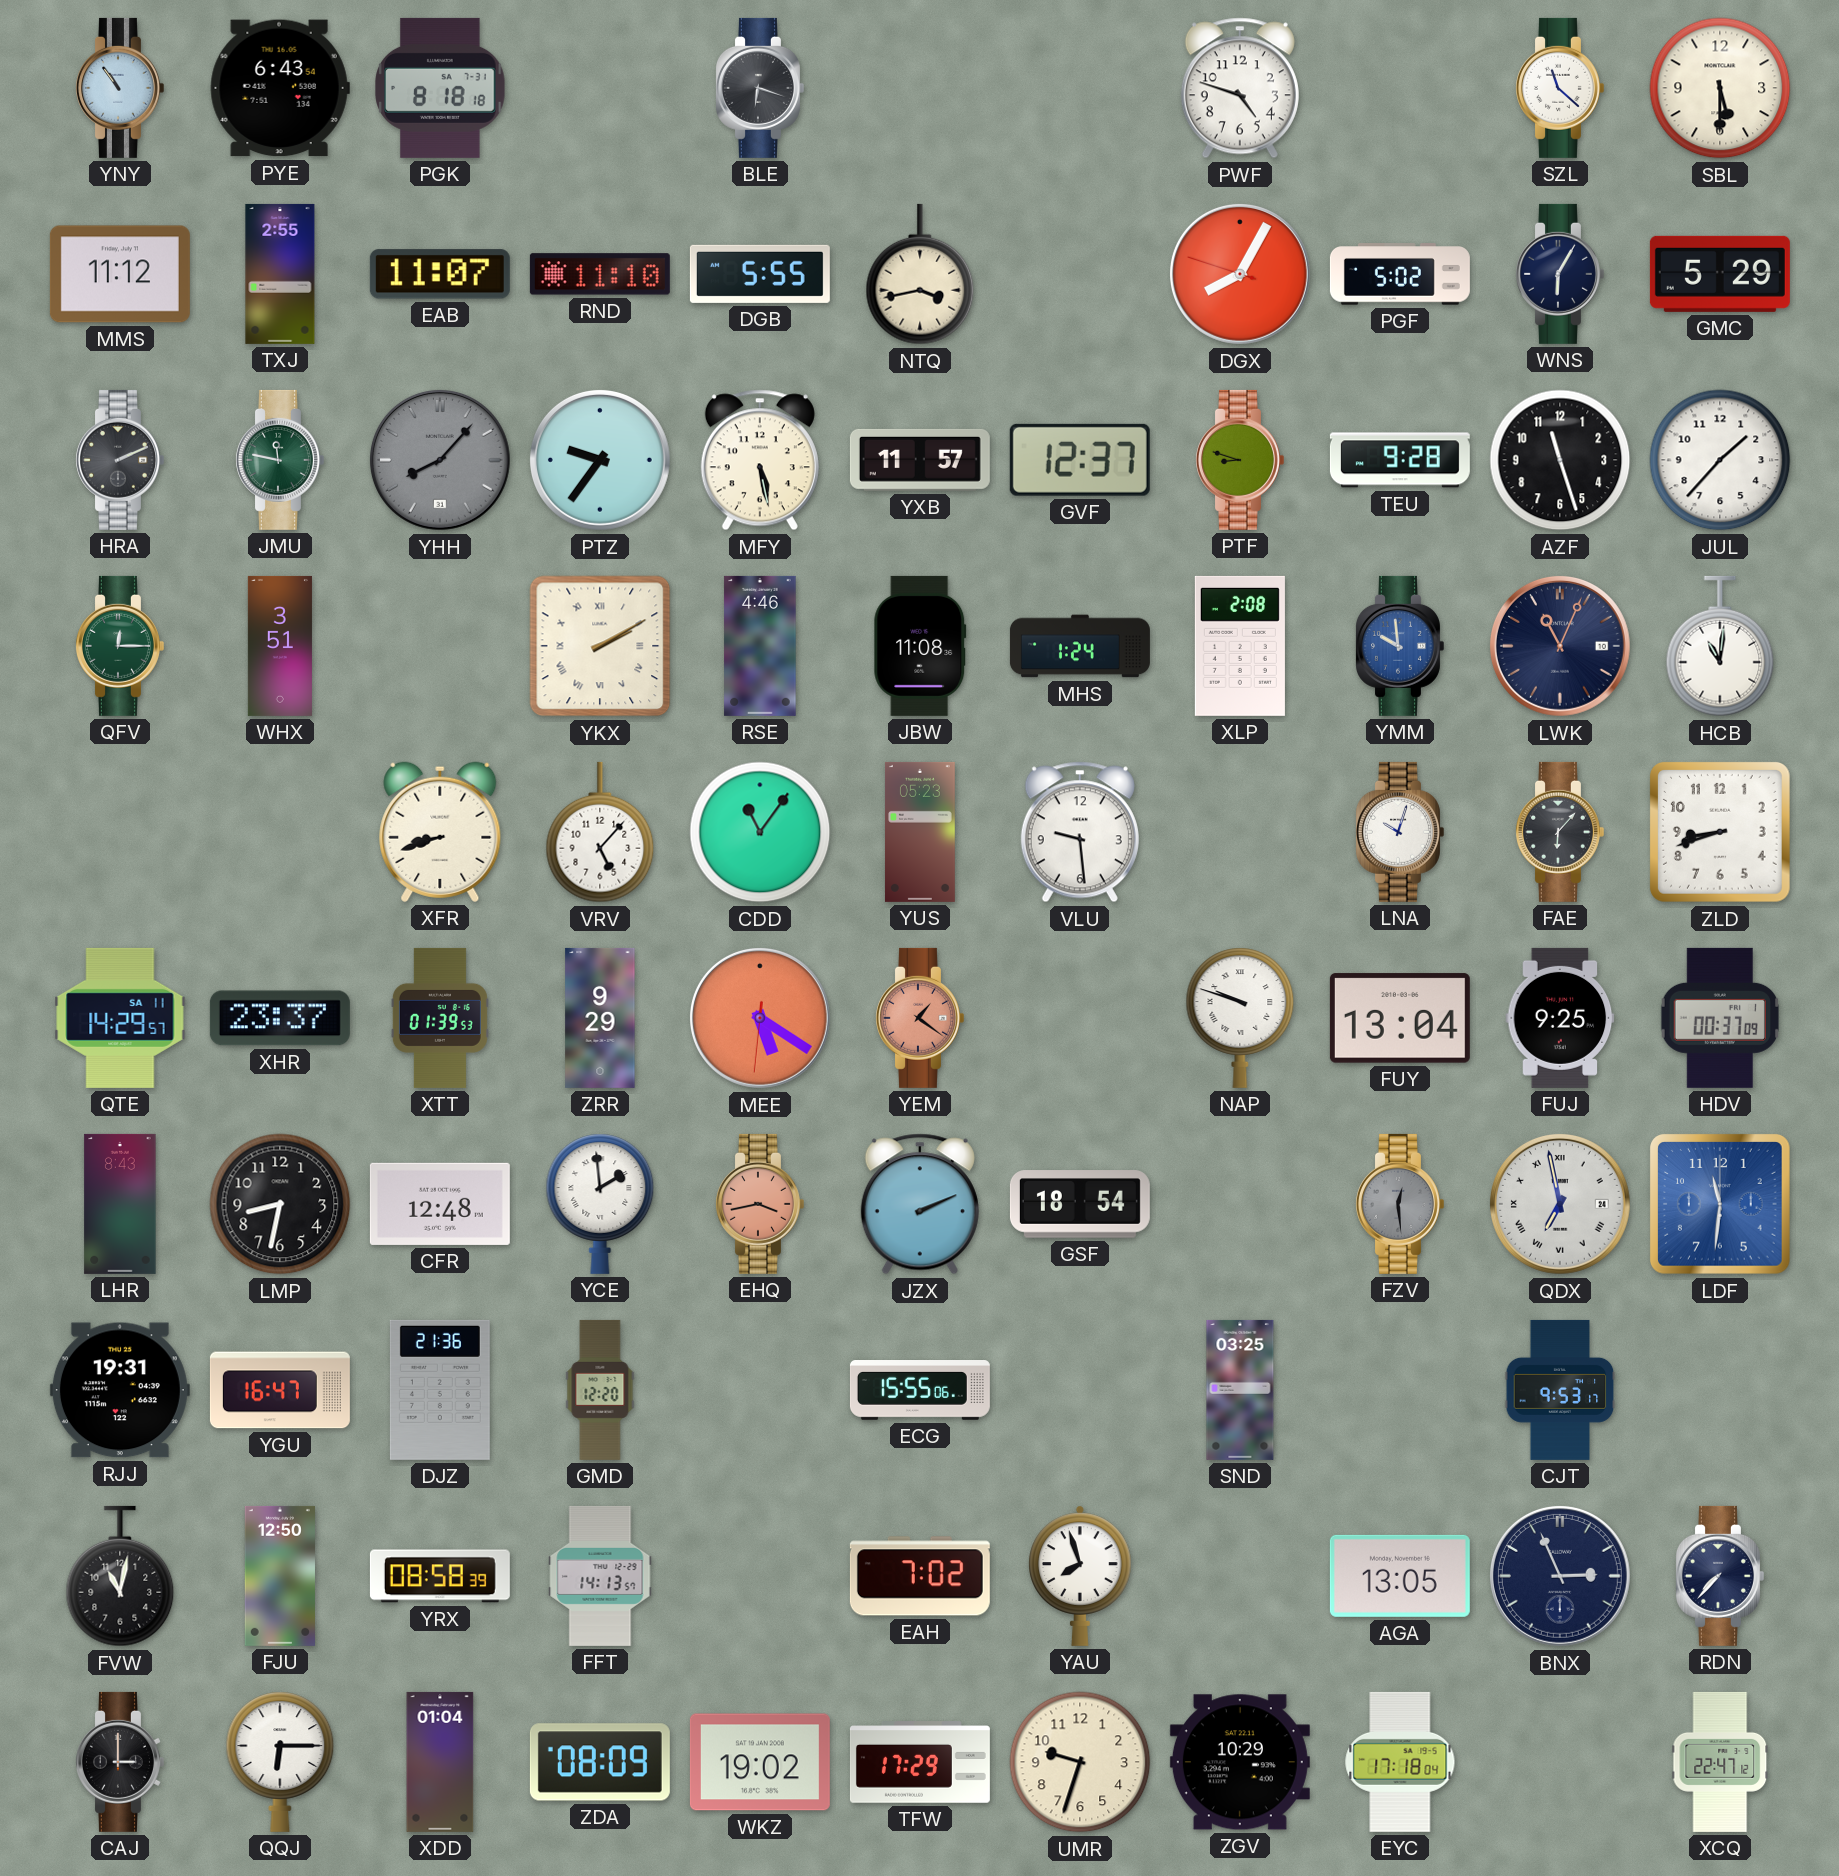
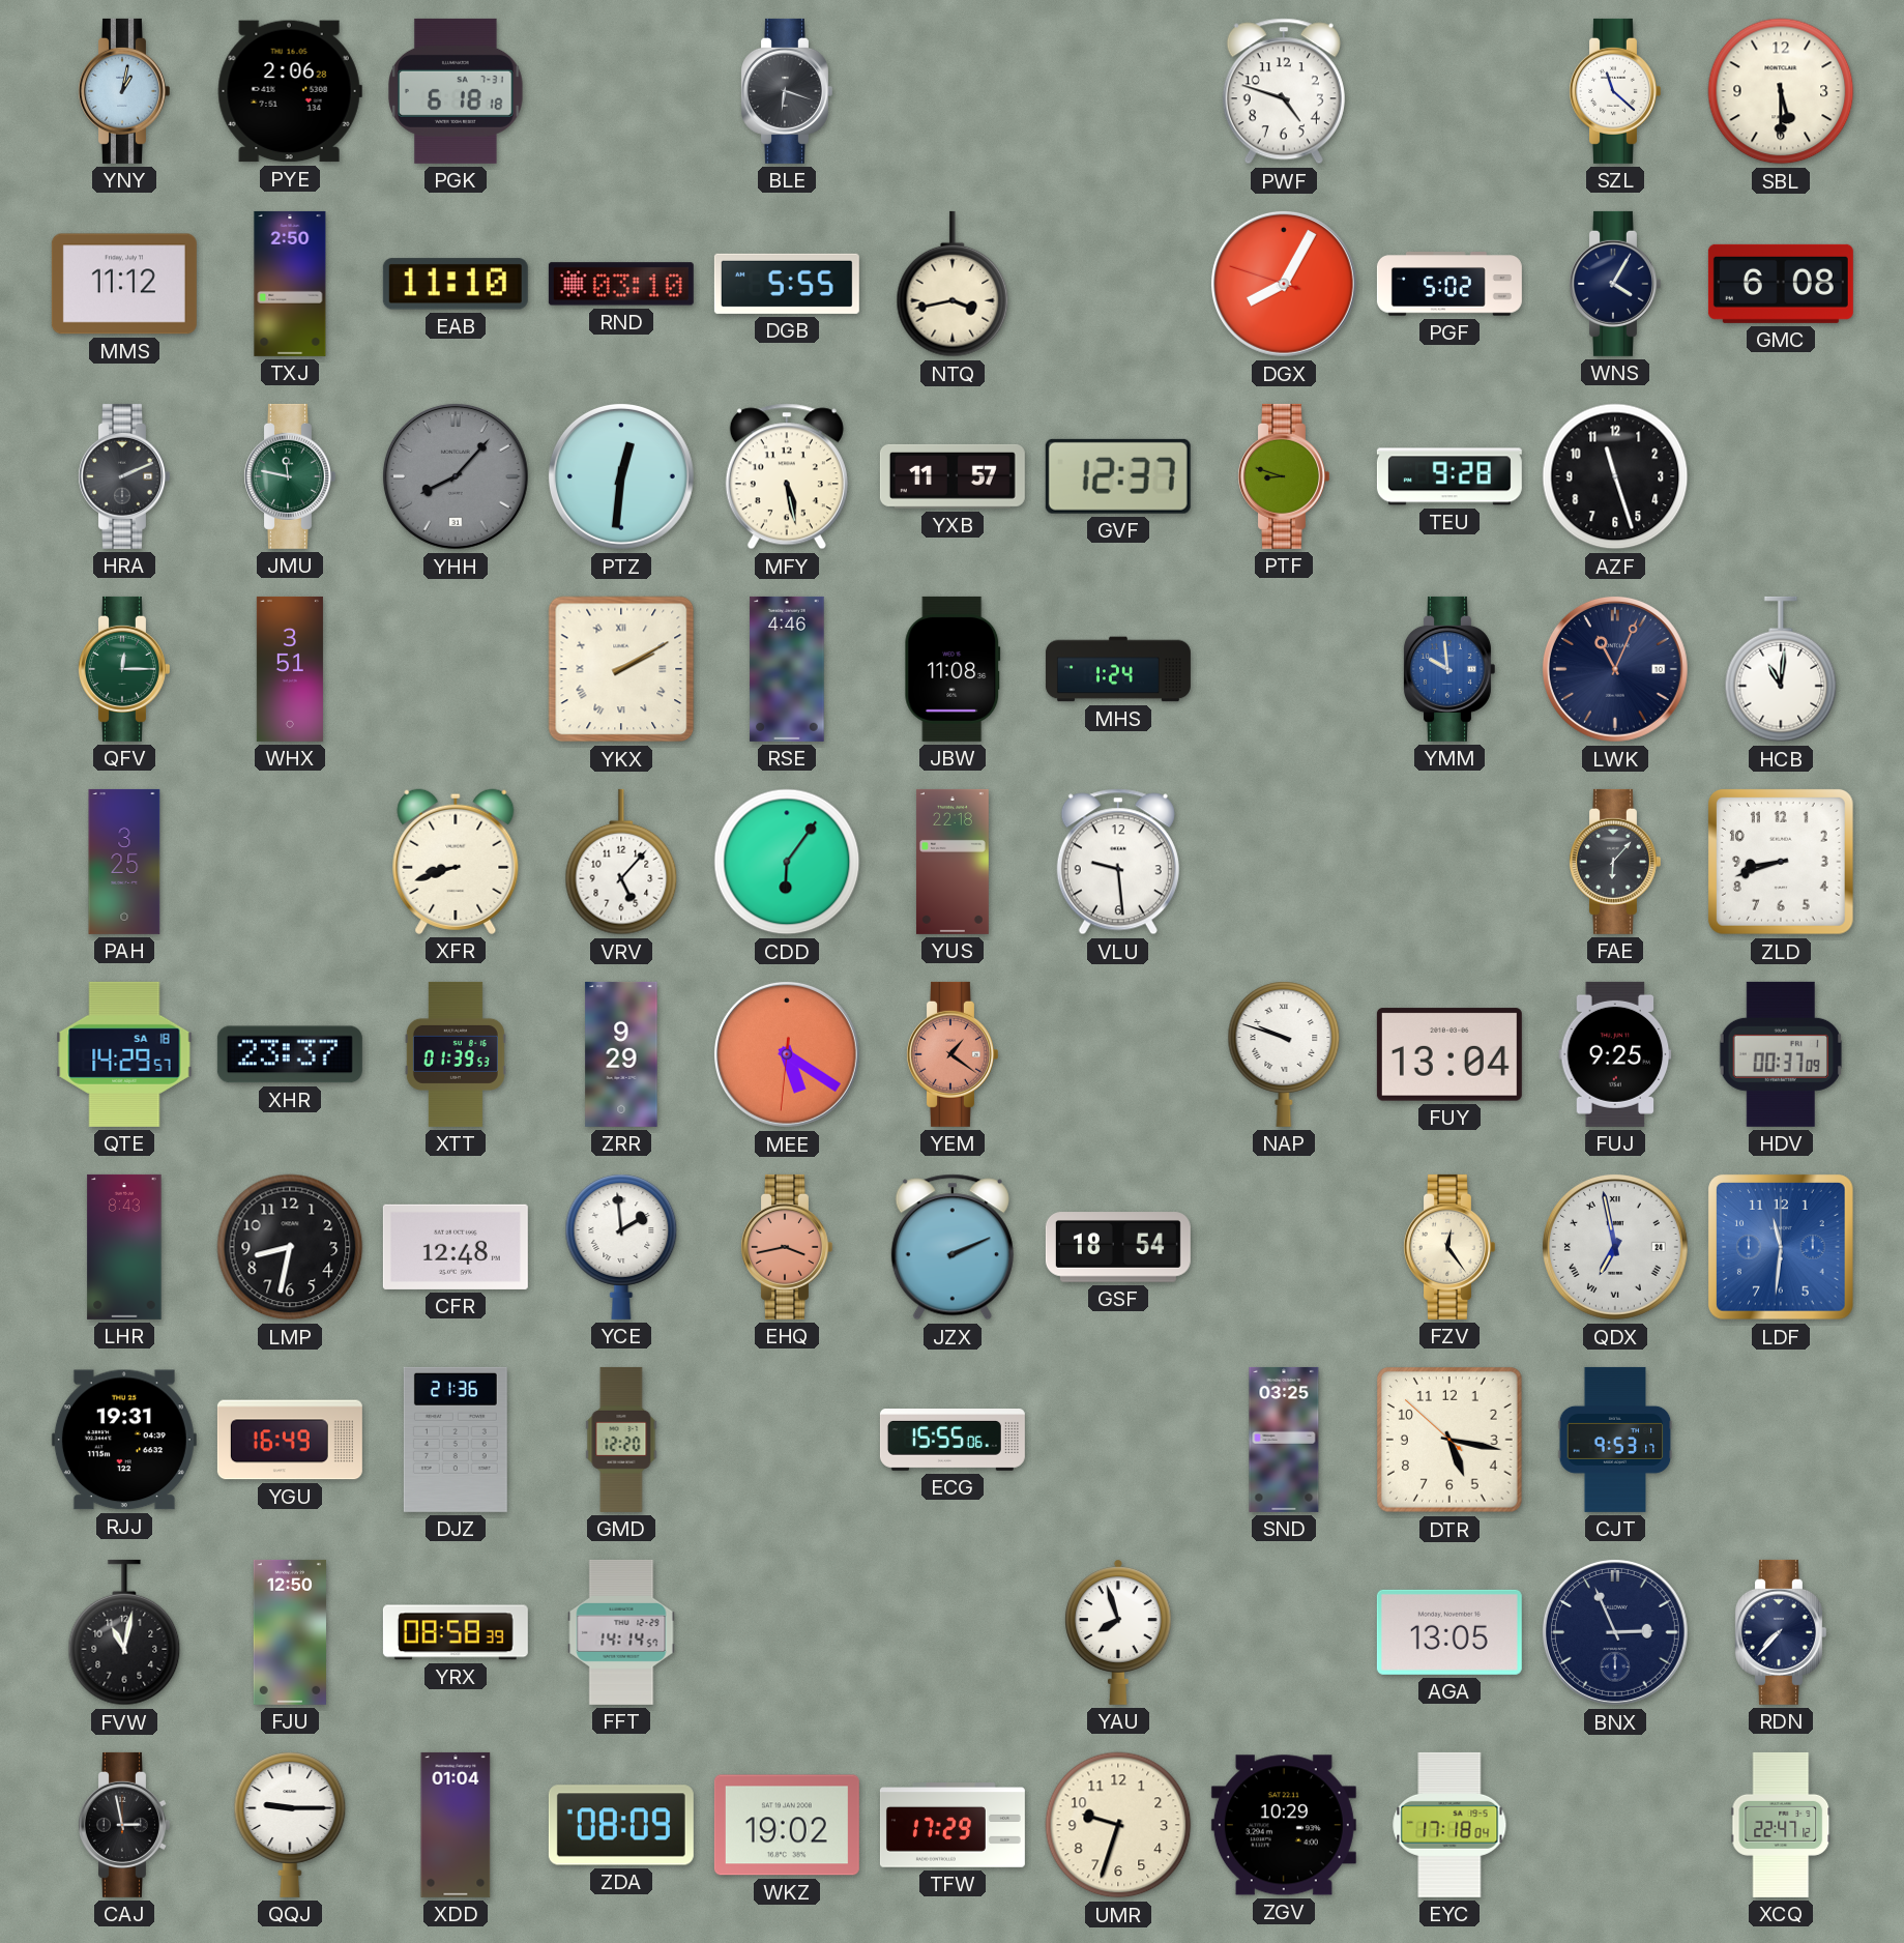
YNY: 10:54 -> 1:02
PYE: 6:43 -> 2:06
PGK: 8:18 -> 6:18
TXJ: 2:55 -> 2:50
EAB: 11:07 -> 11:10
RND: 11:10 -> 03:10
WNS: 6:05 -> 4:05
GMC: 5:29 -> 6:08
PTZ: 9:36 -> 12:31
JUL: 1:37 -> none
XLP: 2:08 -> none
PAH: none -> 3:25
CDD: 11:06 -> 6:06
YUS: 05:23 -> 22:18
LNA: 10:03 -> none
QTE date: SA 11 -> SA 18
FZV: 12:29 -> 12:24
FZV dial: grey -> cream
YGU: 16:47 -> 16:49
DTR: none -> 5:16
FFT: 14:13 -> 14:14
EAH: 7:02 -> none
CAJ: 3:00 -> 2:58
QQJ: 6:15 -> 9:15
